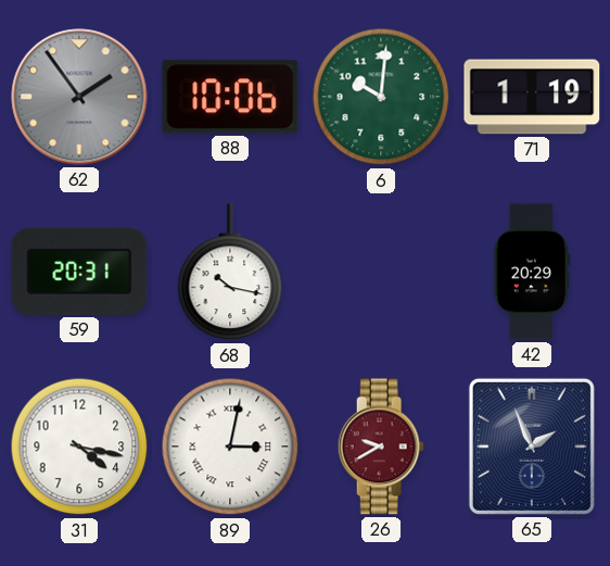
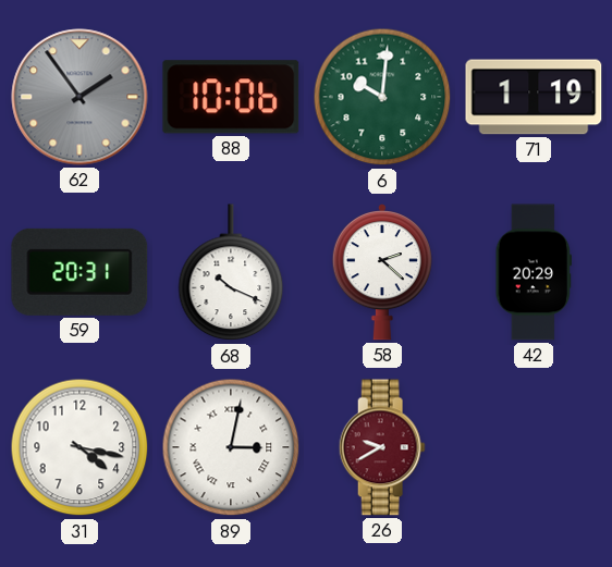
68: 10:17 -> 10:19
58: none -> 2:22
65: 1:56 -> none
